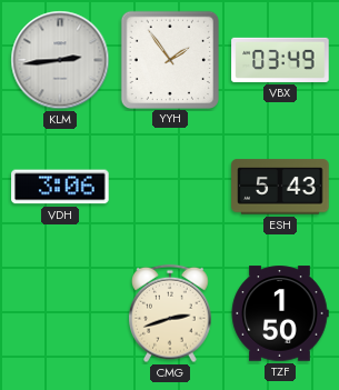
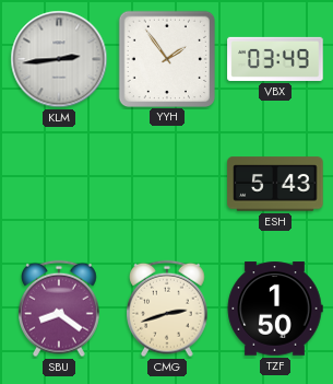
VDH: 3:06 -> none
SBU: none -> 8:21
